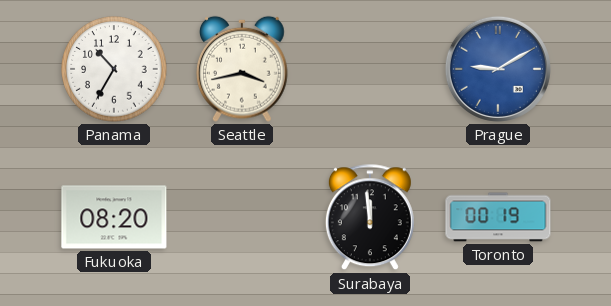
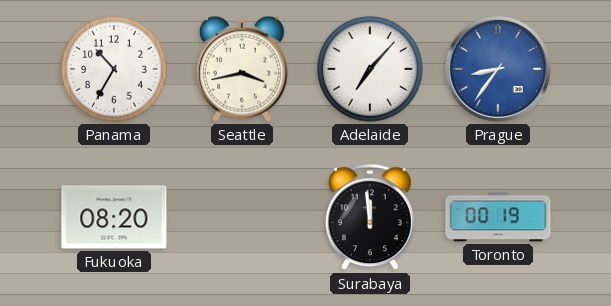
Adelaide: none -> 7:07
Prague: 9:10 -> 8:36
